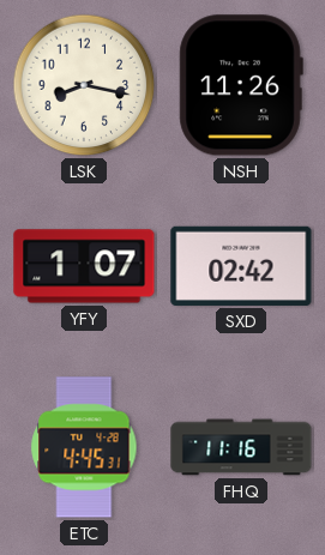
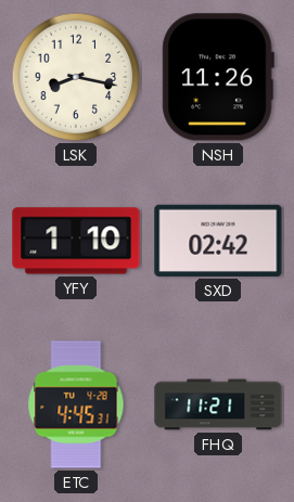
YFY: 1:07 -> 1:10
FHQ: 11:16 -> 11:21
